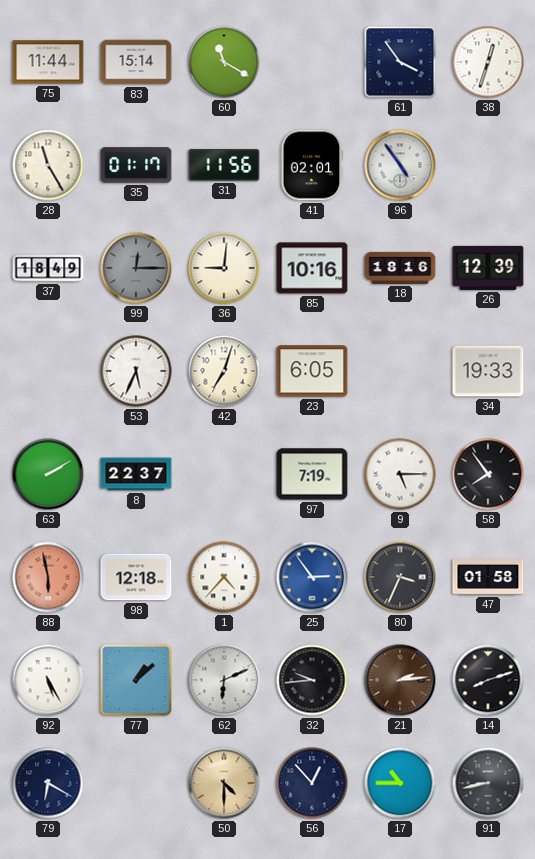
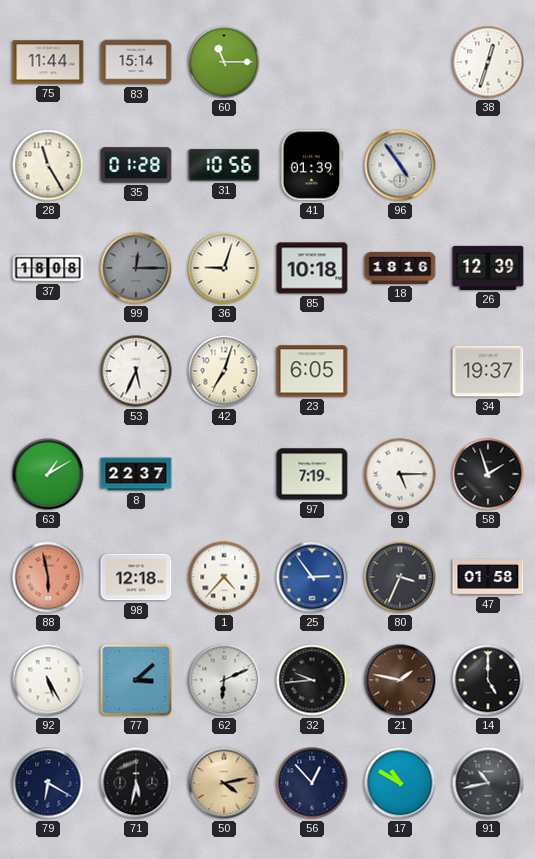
60: 11:20 -> 11:15
61: 3:54 -> none
35: 01:17 -> 01:28
31: 11:56 -> 10:56
41: 02:01 -> 01:39
37: 18:49 -> 18:08
36: 9:01 -> 9:03
85: 10:16 -> 10:18
34: 19:33 -> 19:37
63: 2:10 -> 1:10
58: 7:54 -> 1:57
77: 1:08 -> 3:08
21: 2:14 -> 1:47
14: 8:12 -> 5:00
71: none -> 5:32
50: 4:30 -> 4:13
17: 10:45 -> 10:50
91: 8:43 -> 10:43
